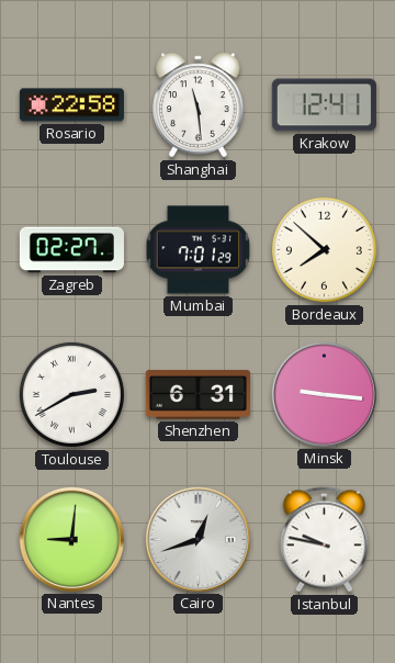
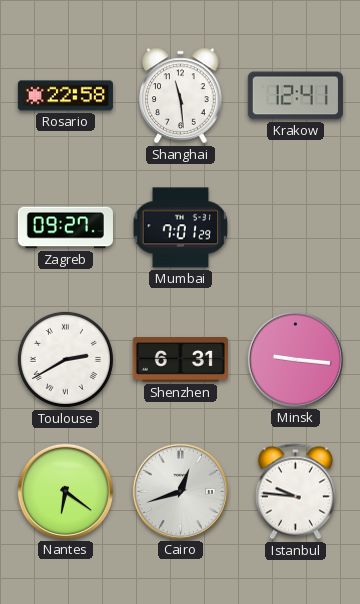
Zagreb: 02:27 -> 09:27
Bordeaux: 7:52 -> none
Nantes: 9:01 -> 6:21
Istanbul: 9:47 -> 9:46
